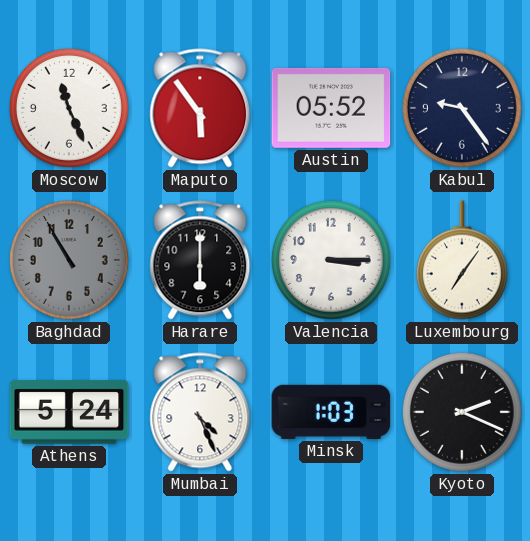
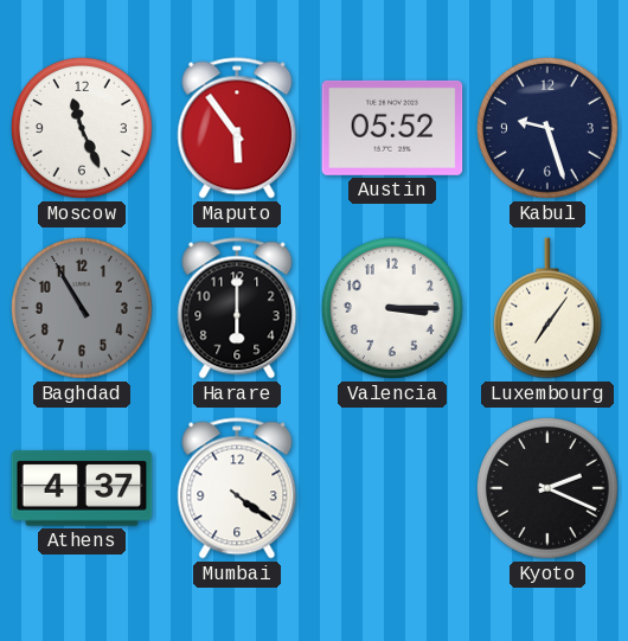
Kabul: 9:24 -> 9:27
Athens: 5:24 -> 4:37
Mumbai: 4:26 -> 4:21
Minsk: 1:03 -> none
